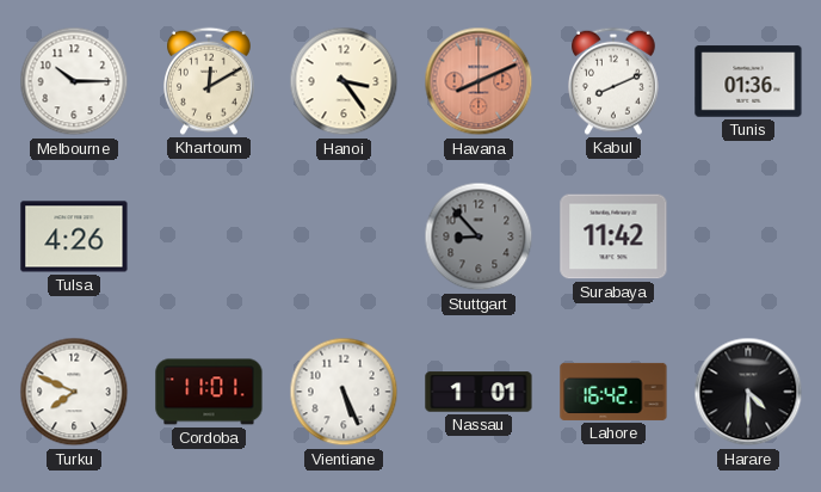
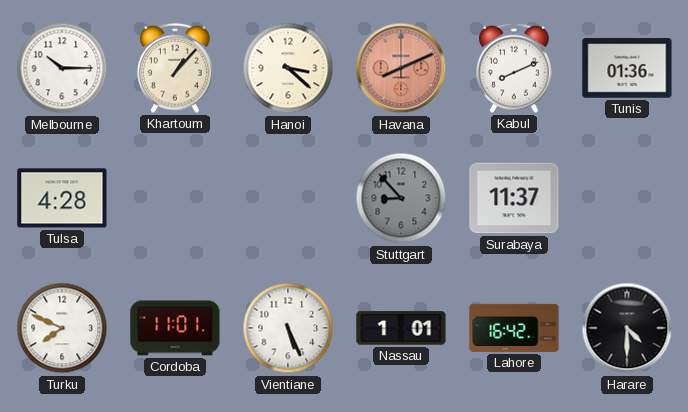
Khartoum: 12:10 -> 1:07
Hanoi: 3:24 -> 3:22
Tulsa: 4:26 -> 4:28
Surabaya: 11:42 -> 11:37
